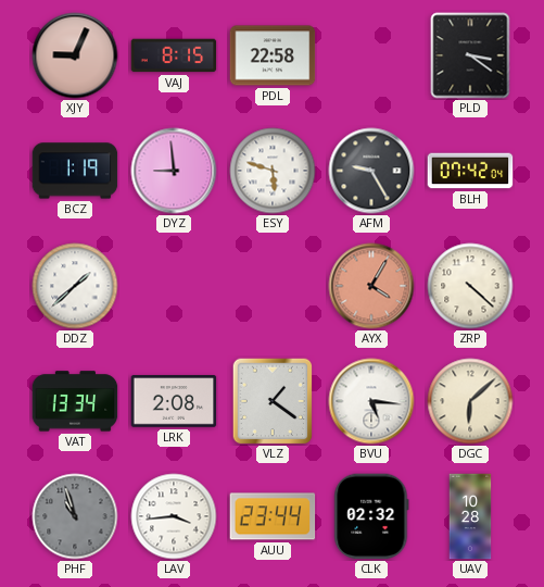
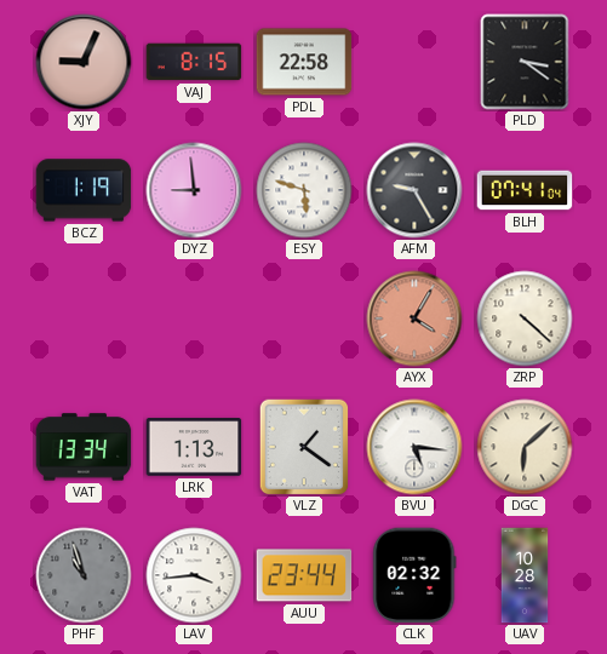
BLH: 07:42 -> 07:41
DDZ: 1:38 -> none
LRK: 2:08 -> 1:13
